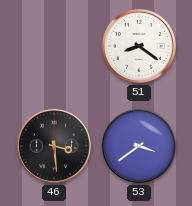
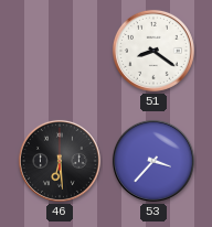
46: 3:29 -> 6:29
53: 3:39 -> 3:37
